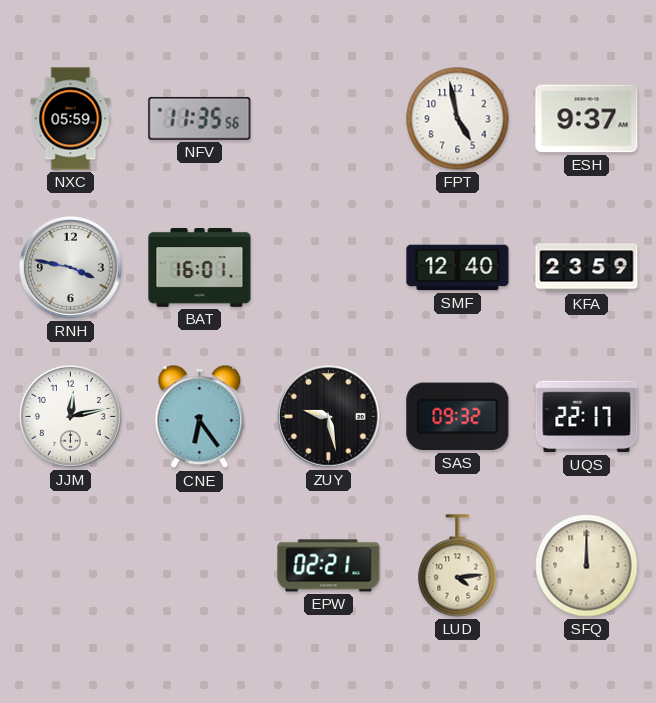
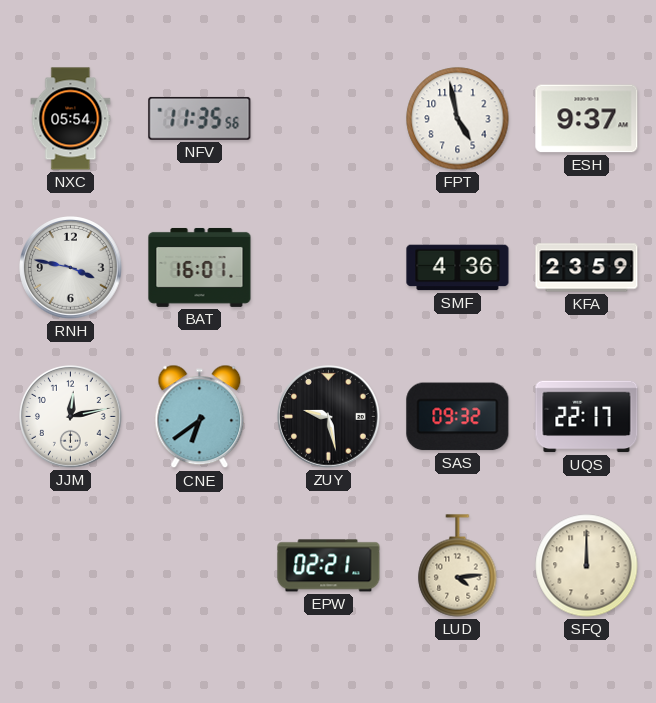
NXC: 05:59 -> 05:54
SMF: 12:40 -> 4:36
CNE: 6:24 -> 6:39
